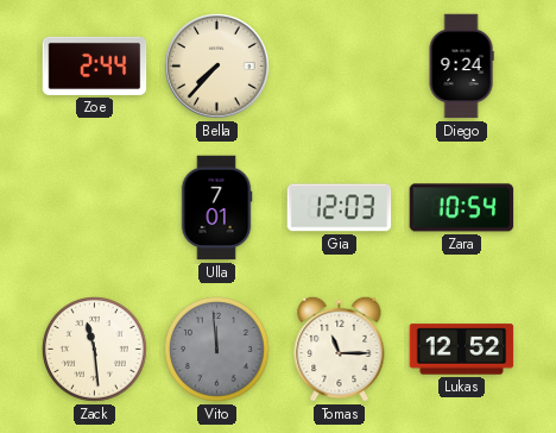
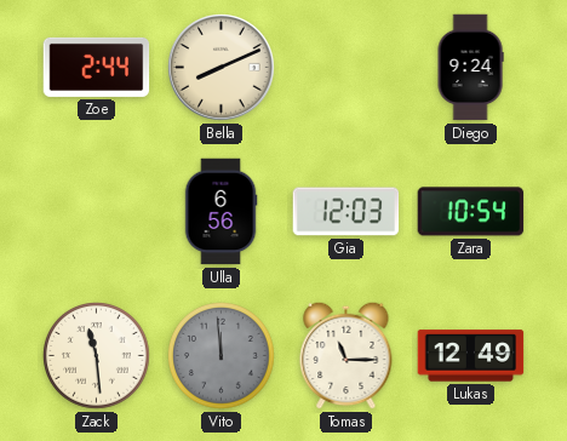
Bella: 7:37 -> 8:11
Ulla: 7:01 -> 6:56
Lukas: 12:52 -> 12:49
